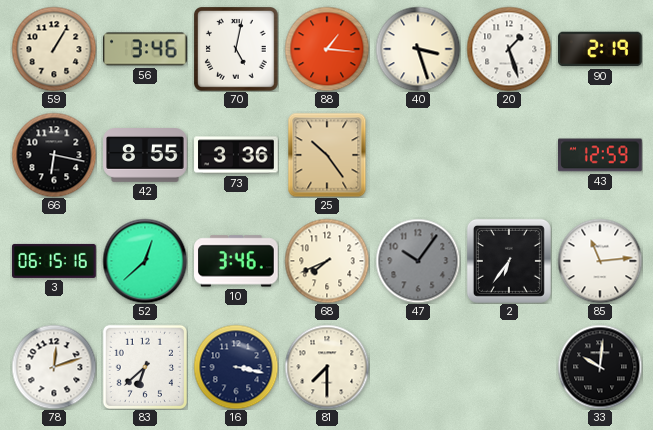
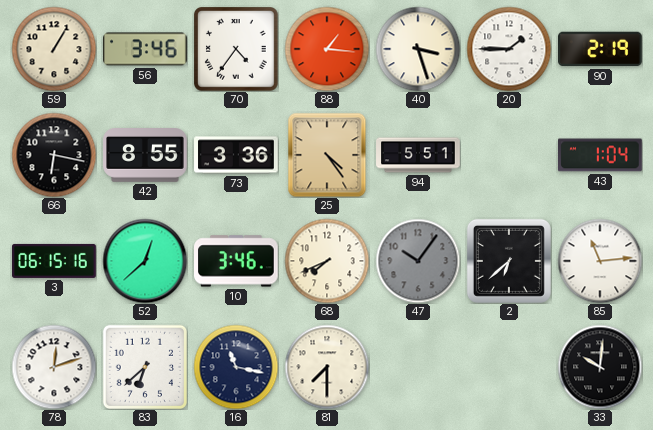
70: 5:02 -> 4:36
20: 1:27 -> 1:45
25: 10:24 -> 4:24
94: none -> 5:51
43: 12:59 -> 1:04
2: 6:36 -> 6:38
16: 3:17 -> 11:17
